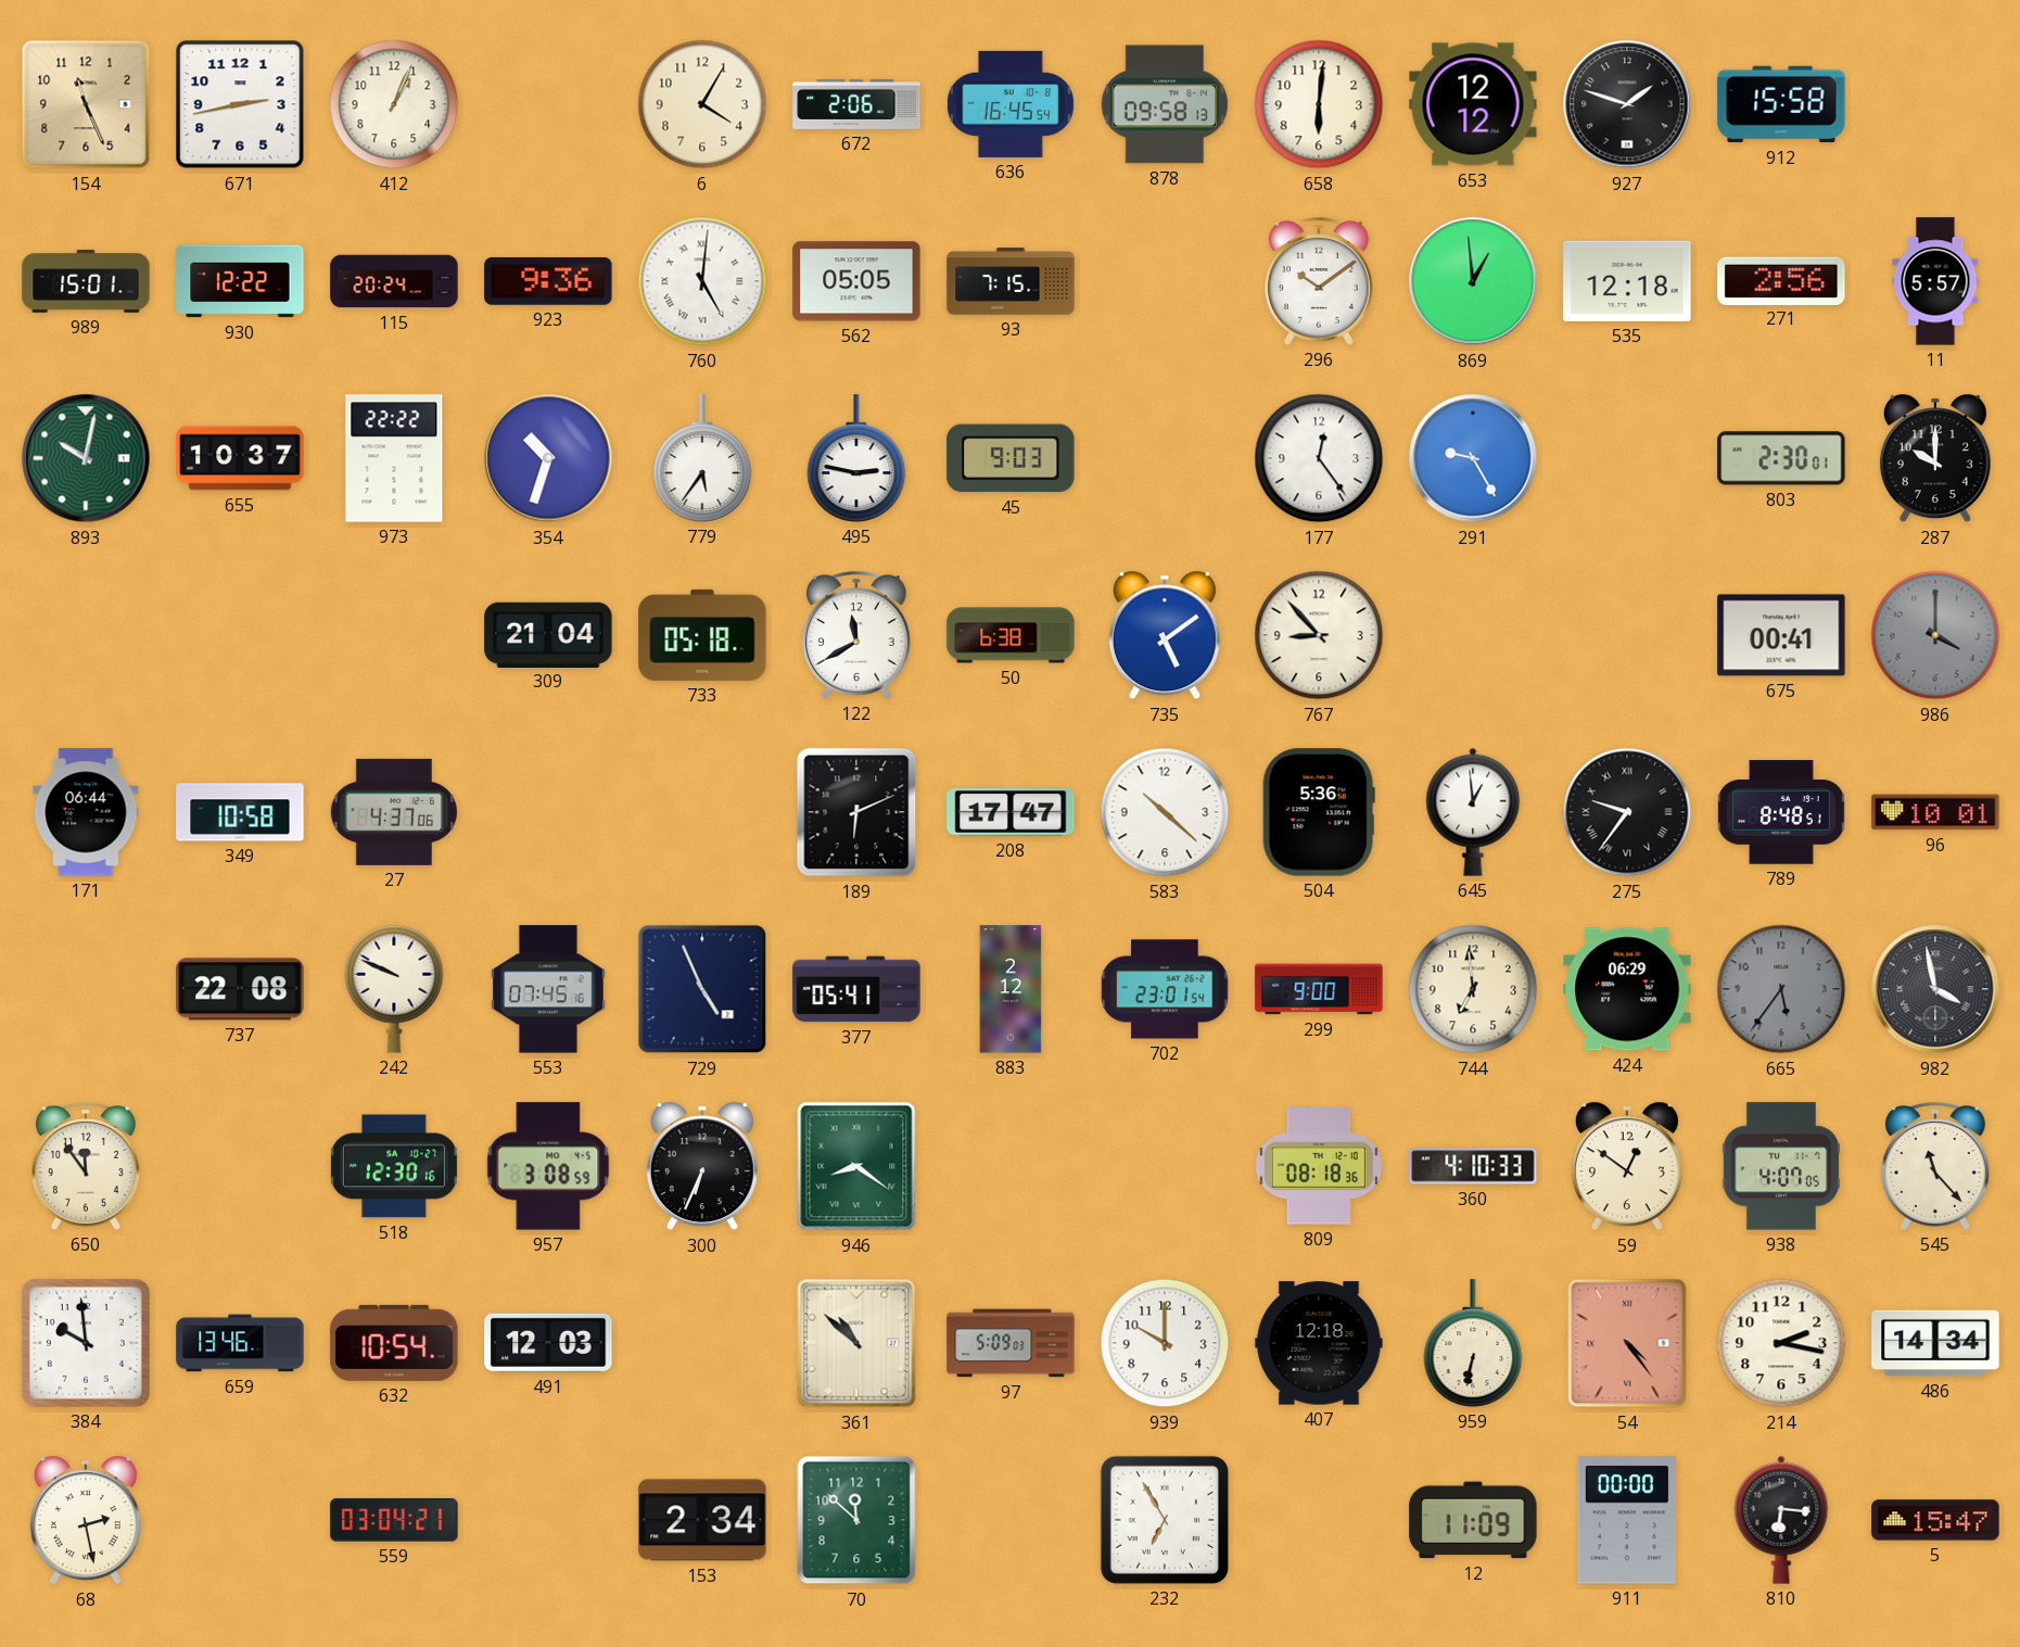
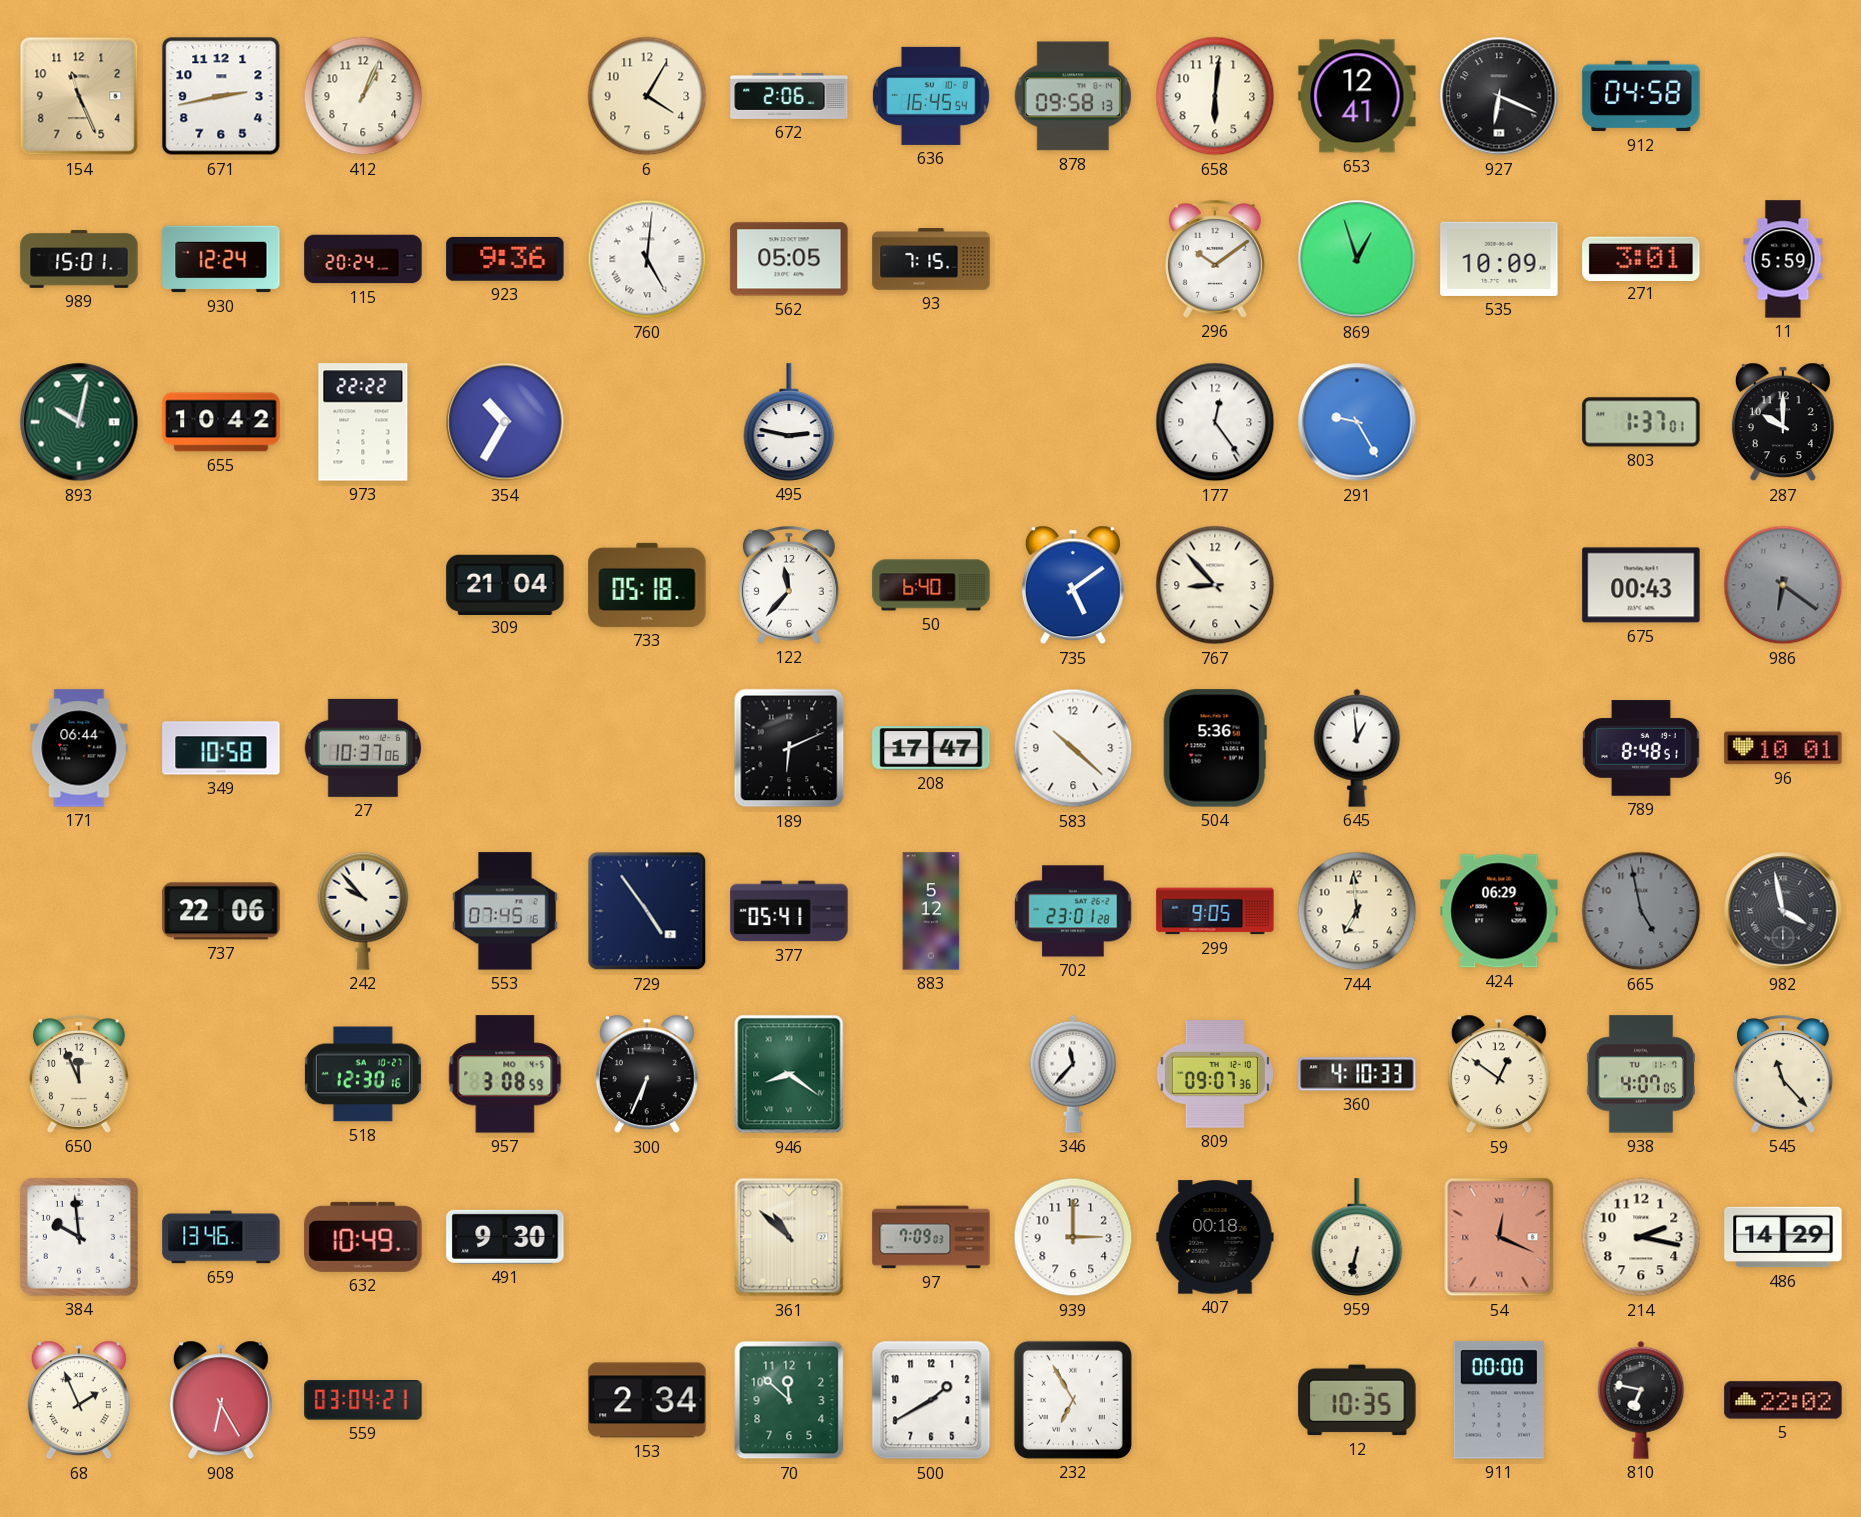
653: 12:12 -> 12:41
927: 1:48 -> 6:19
912: 15:58 -> 04:58
930: 12:22 -> 12:24
869: 12:59 -> 12:57
535: 12:18 -> 10:09
271: 2:56 -> 3:01
11: 5:57 -> 5:59
655: 10:37 -> 10:42
354: 10:33 -> 10:35
779: 5:36 -> none
45: 9:03 -> none
803: 2:30 -> 1:37
122: 11:40 -> 11:37
50: 6:38 -> 6:40
675: 00:41 -> 00:43
986: 4:00 -> 6:21
27: 4:37 -> 10:37
275: 9:36 -> none
737: 22:08 -> 22:06
242: 9:49 -> 9:53
729: 4:56 -> 4:54
883: 2:12 -> 5:12
702: 23:01:54 -> 23:01:28
299: 9:00 -> 9:05
665: 5:36 -> 4:58
650: 11:54 -> 11:56
346: none -> 11:37
809: 08:18 -> 09:07
632: 10:54 -> 10:49
491: 12:03 -> 9:30
97: 5:09 -> 7:09
939: 10:00 -> 3:00
407: 12:18 -> 00:18
54: 4:24 -> 12:19
486: 14:34 -> 14:29
68: 2:28 -> 1:56
908: none -> 6:25
500: none -> 1:40
12: 11:09 -> 10:35
810: 6:16 -> 6:47
5: 15:47 -> 22:02
